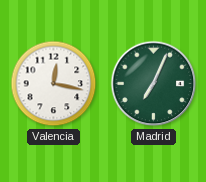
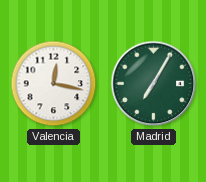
Madrid: 7:04 -> 7:05
